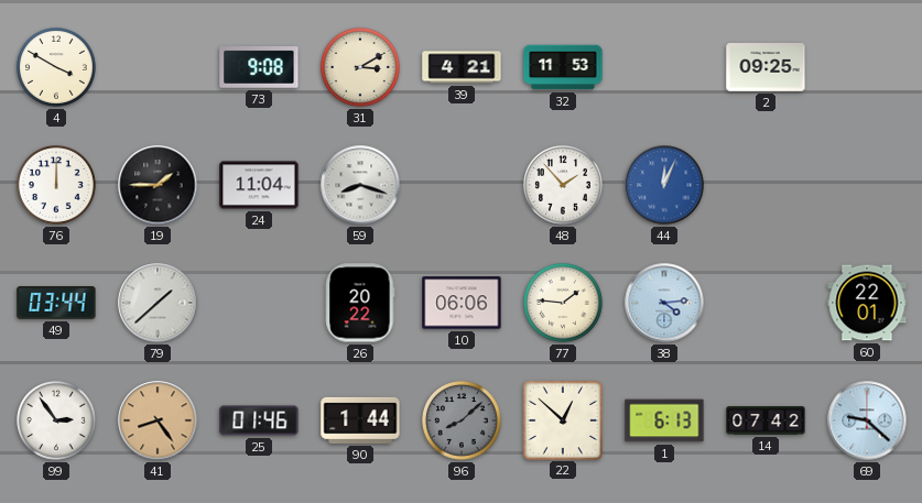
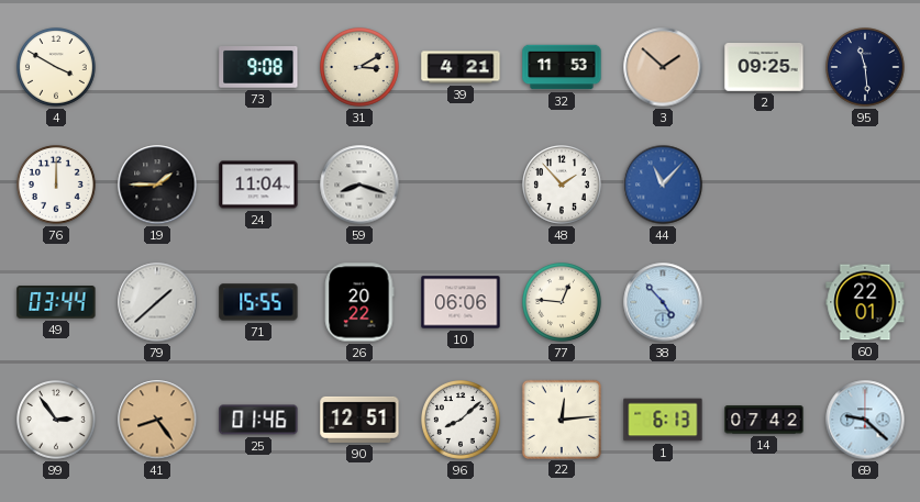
3: none -> 1:52
95: none -> 11:29
44: 12:04 -> 11:07
71: none -> 15:55
77: 1:46 -> 12:46
38: 4:14 -> 4:53
90: 1:44 -> 12:51
96 dial: grey -> white
22: 12:52 -> 12:14
